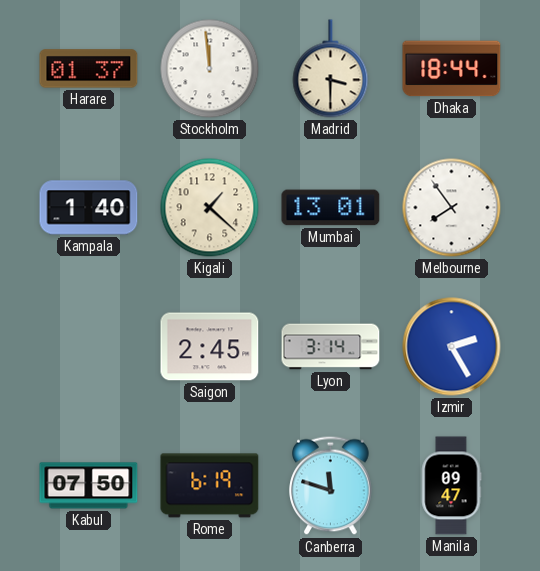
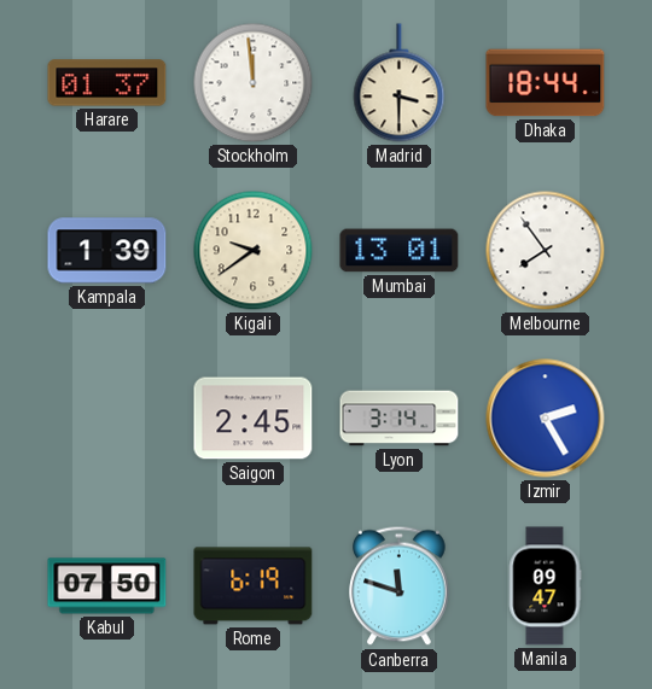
Kampala: 1:40 -> 1:39
Kigali: 1:22 -> 9:39
